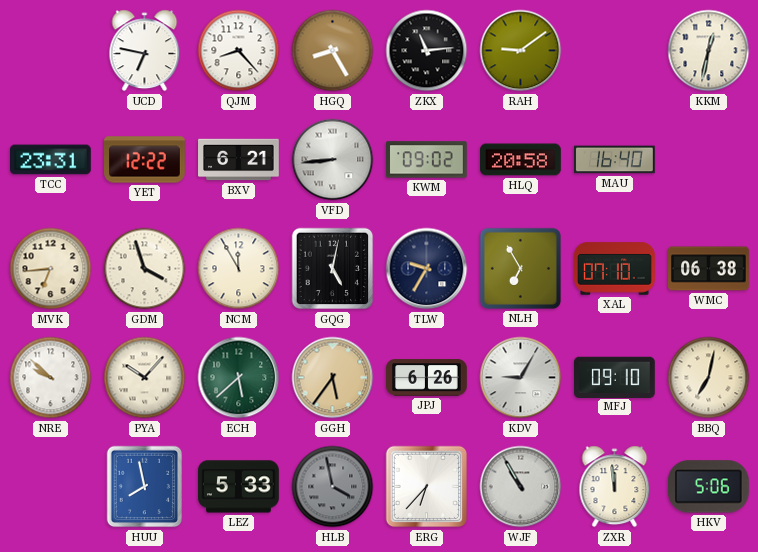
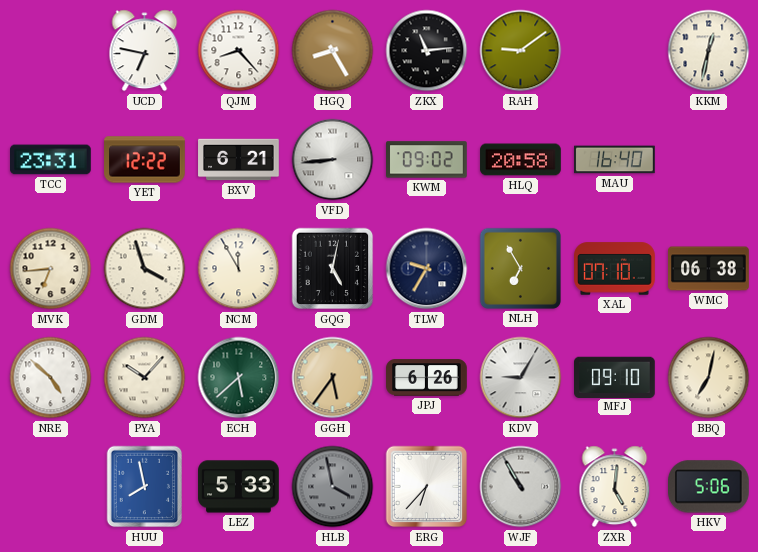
NRE: 9:52 -> 4:52
ZXR: 11:59 -> 5:01
